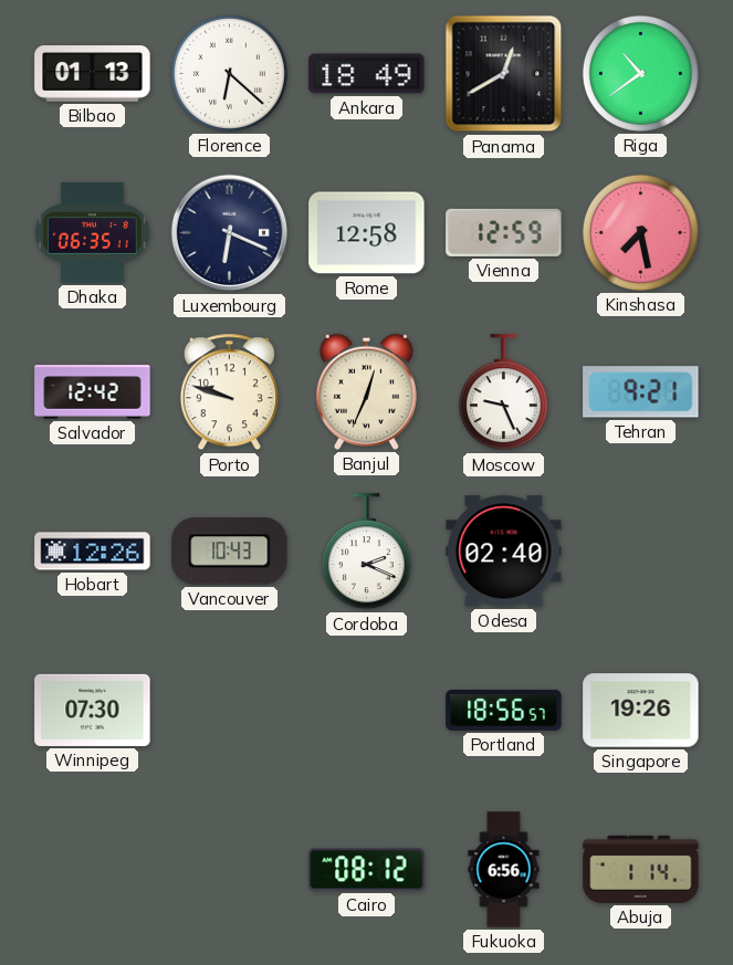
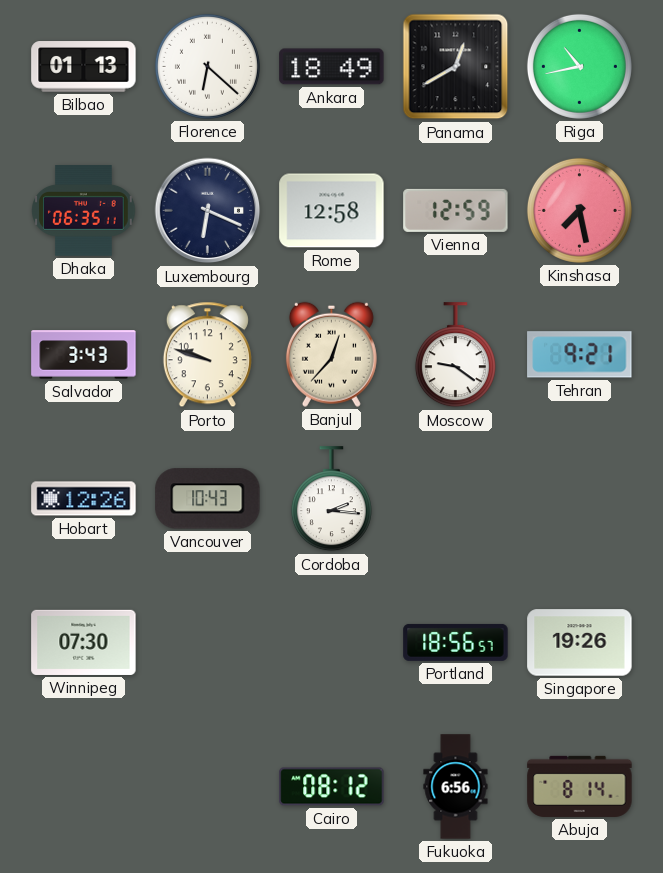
Riga: 10:39 -> 10:43
Salvador: 12:42 -> 3:43
Banjul: 12:34 -> 12:37
Moscow: 9:26 -> 9:21
Cordoba: 2:19 -> 2:16
Odesa: 02:40 -> none
Abuja: 1:14 -> 8:14
